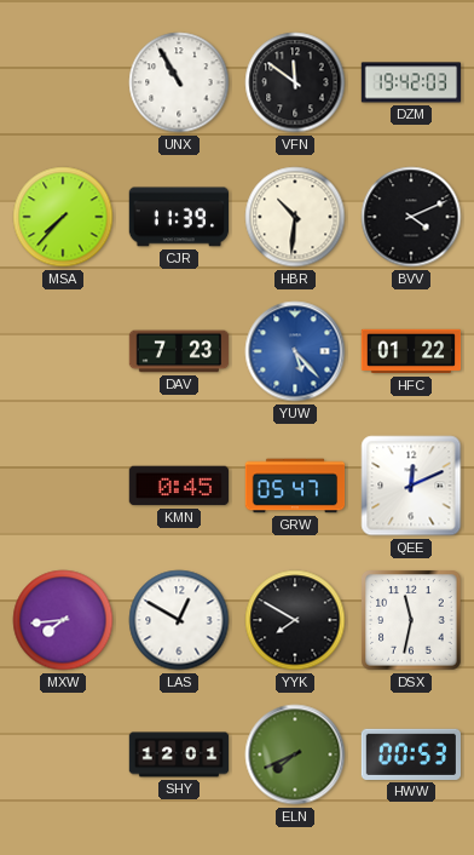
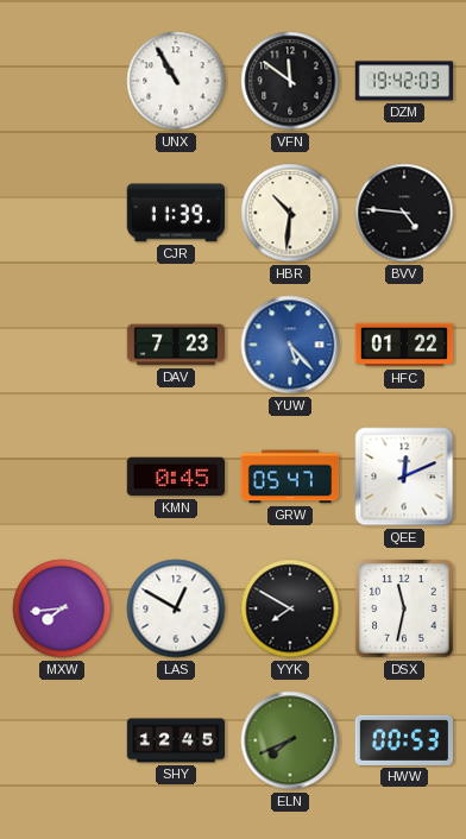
MSA: 7:37 -> none
BVV: 4:11 -> 4:46
SHY: 12:01 -> 12:45
